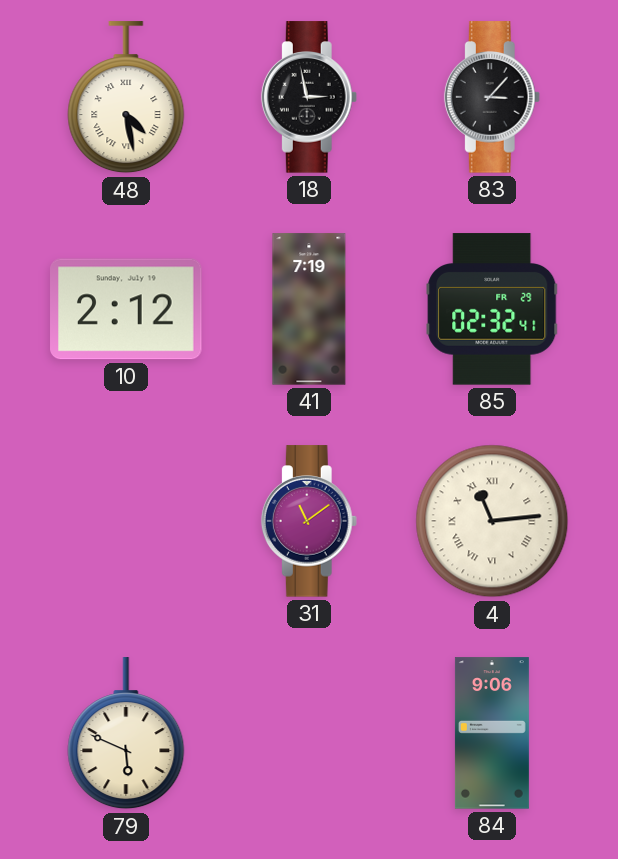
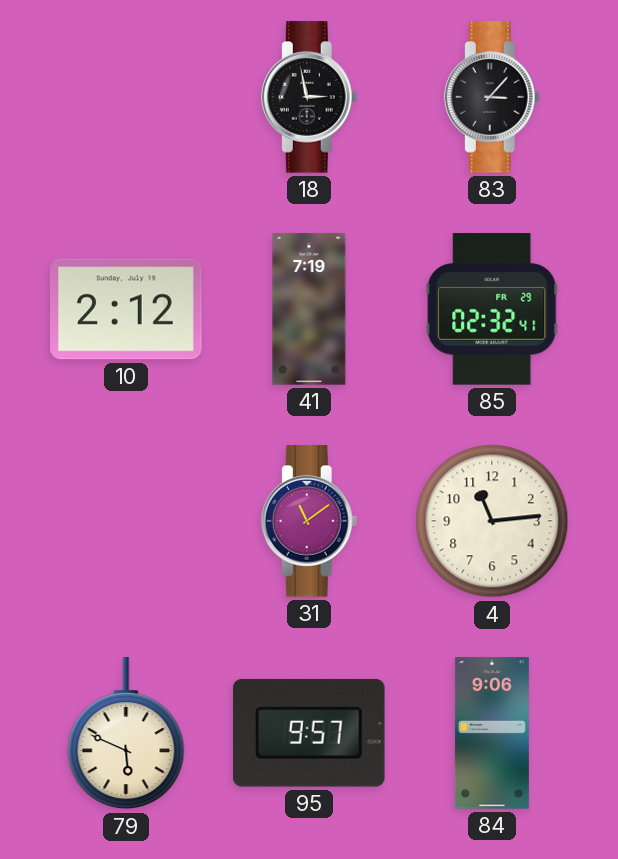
48: 4:28 -> none
4 numerals: Roman -> Arabic
95: none -> 9:57
